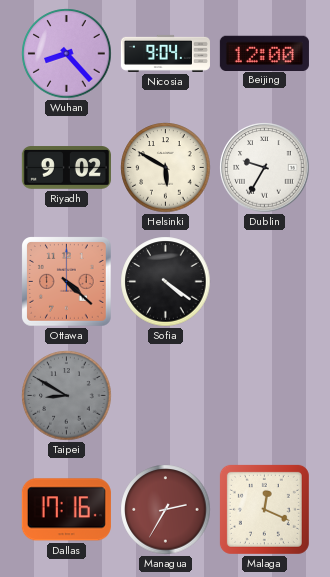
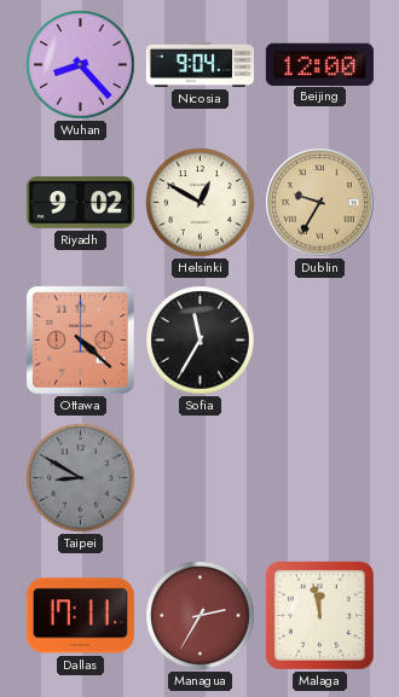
Helsinki: 5:50 -> 12:50
Dublin dial: white -> champagne
Sofia: 4:21 -> 11:35
Dallas: 17:16 -> 17:11
Malaga: 12:19 -> 11:58
